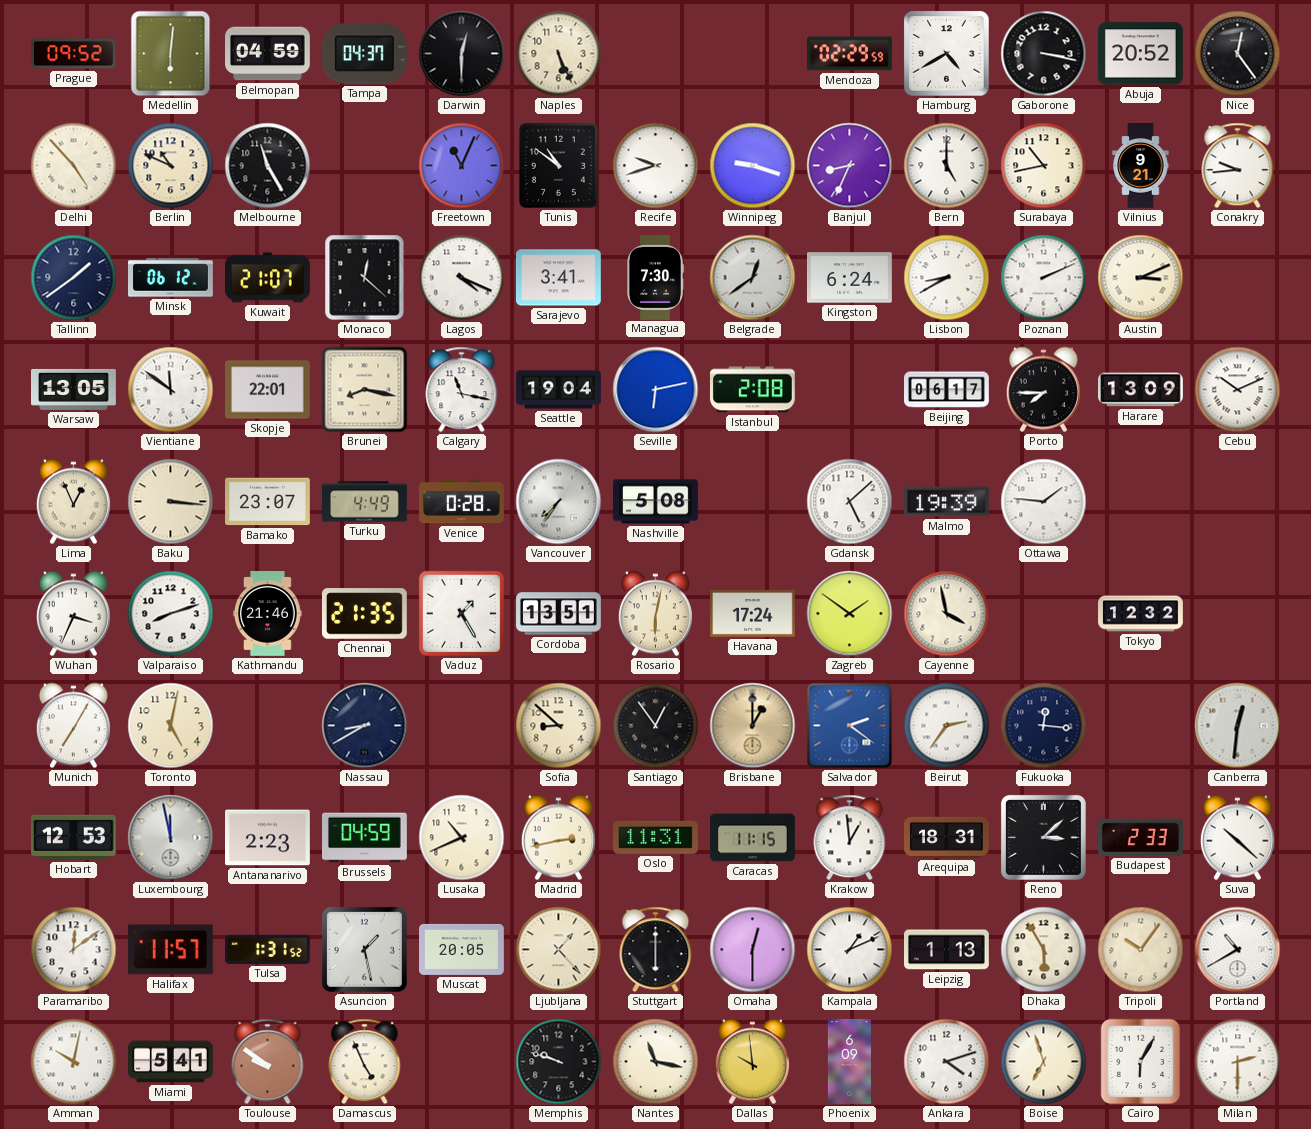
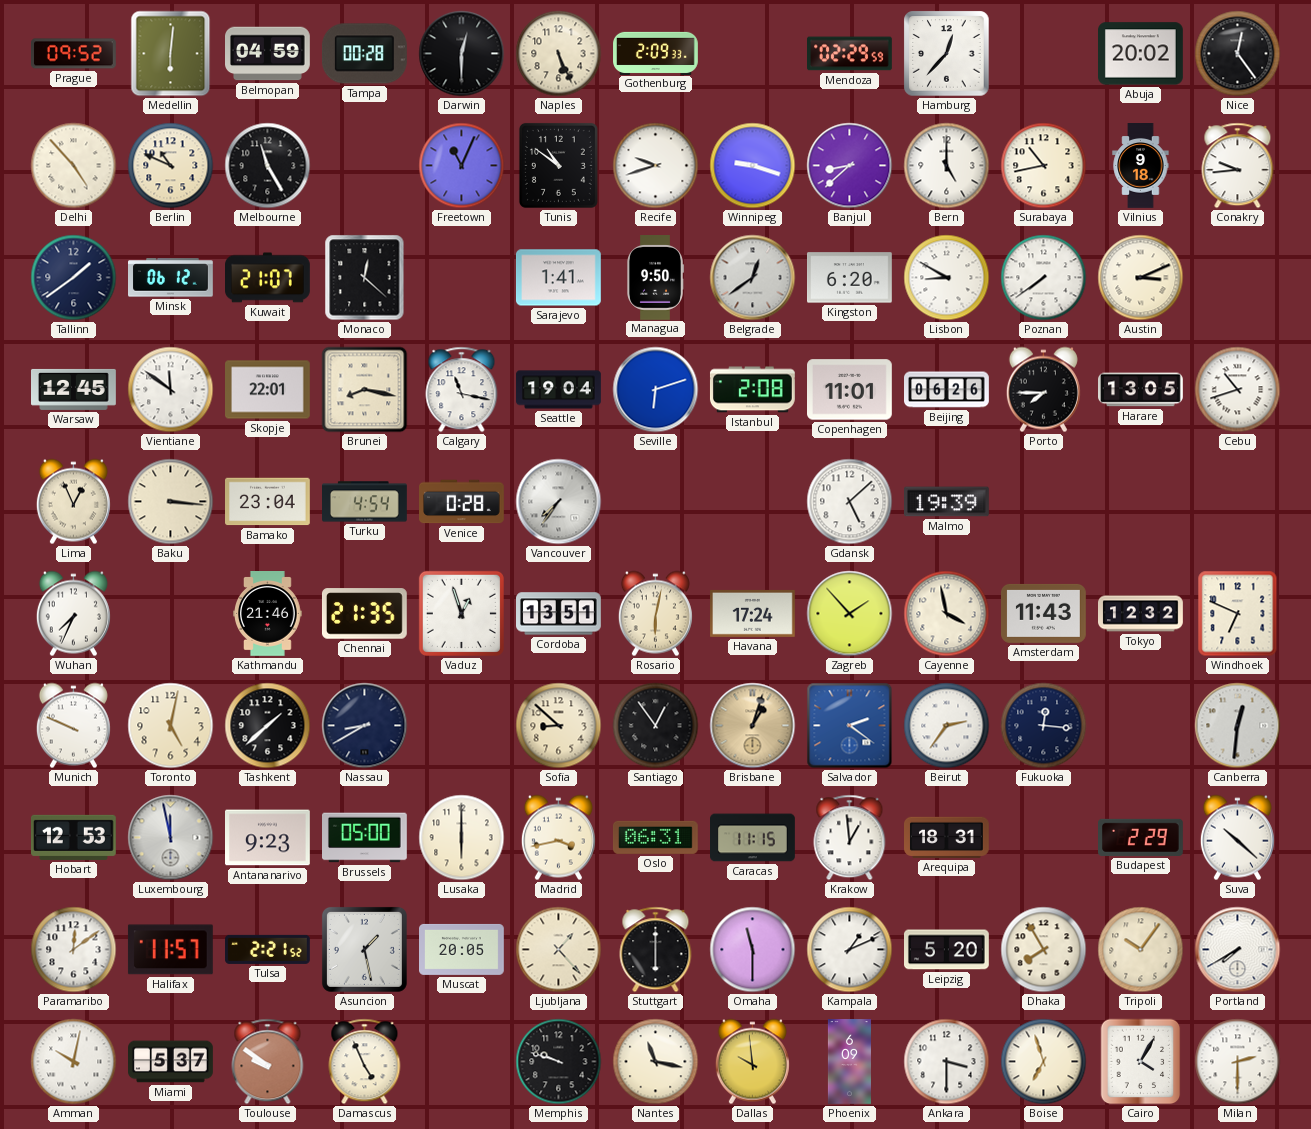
Tampa: 04:37 -> 00:28
Gothenburg: none -> 2:09
Hamburg: 4:40 -> 12:37
Gaborone: 3:17 -> none
Abuja: 20:52 -> 20:02
Banjul: 8:34 -> 8:38
Vilnius: 9:21 -> 9:18
Lagos: 4:19 -> none
Sarajevo: 3:41 -> 1:41
Managua: 7:30 -> 9:50
Kingston: 6:24 -> 6:20
Lisbon: 8:40 -> 8:50
Poznan: 2:11 -> 7:39
Warsaw: 13:05 -> 12:45
Seville: 6:13 -> 6:12
Copenhagen: none -> 11:01
Beijing: 06:17 -> 06:26
Harare: 13:09 -> 13:05
Cebu: 10:11 -> 10:42
Bamako: 23:07 -> 23:04
Turku: 4:49 -> 4:54
Nashville: 5:08 -> none
Ottawa: 1:46 -> none
Wuhan: 3:34 -> 7:34
Valparaiso: 8:12 -> none
Vaduz: 1:25 -> 12:57
Zagreb: 1:51 -> 1:53
Amsterdam: none -> 11:43
Windhoek: none -> 6:49
Munich: 7:05 -> 9:49
Tashkent: none -> 1:38
Brisbane: 1:00 -> 1:03
Antananarivo: 2:23 -> 9:23
Brussels: 04:59 -> 05:00
Lusaka: 10:41 -> 6:00
Madrid: 2:43 -> 3:43
Oslo: 11:31 -> 06:31
Reno: 3:08 -> none
Budapest: 2:33 -> 2:29
Tulsa: 1:31 -> 2:21
Omaha: 12:30 -> 11:30
Leipzig: 1:13 -> 5:20
Dhaka: 5:55 -> 7:55
Portland: 10:40 -> 7:40
Miami: 5:41 -> 5:37
Ankara: 4:12 -> 3:30
Cairo: 6:05 -> 4:05
